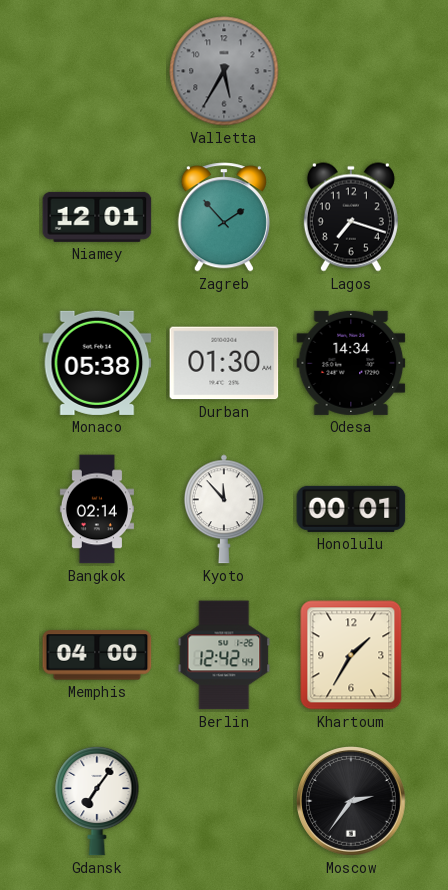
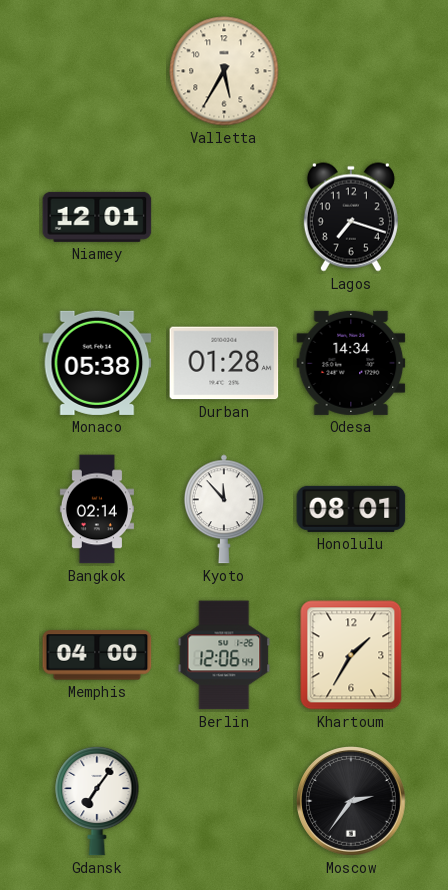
Valletta dial: grey -> cream
Zagreb: 1:53 -> none
Durban: 01:30 -> 01:28
Honolulu: 00:01 -> 08:01
Berlin: 12:42 -> 12:06
